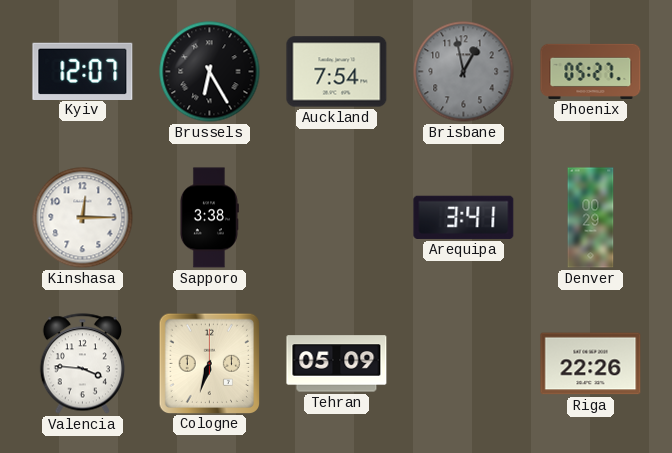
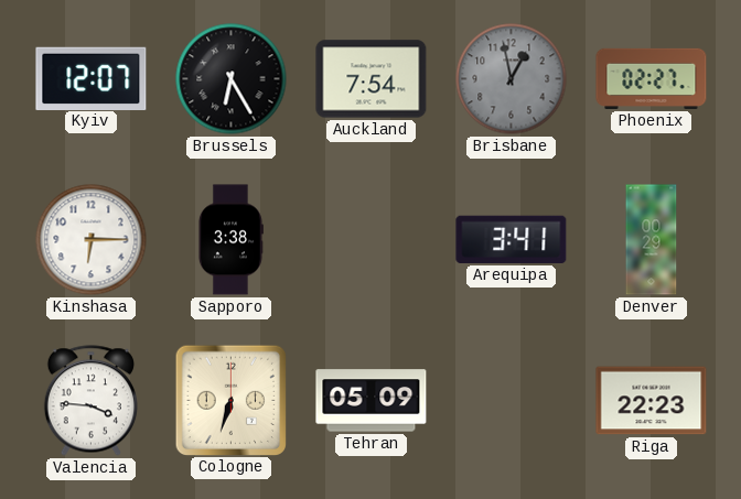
Phoenix: 05:27 -> 02:27
Kinshasa: 12:15 -> 6:15
Riga: 22:26 -> 22:23
